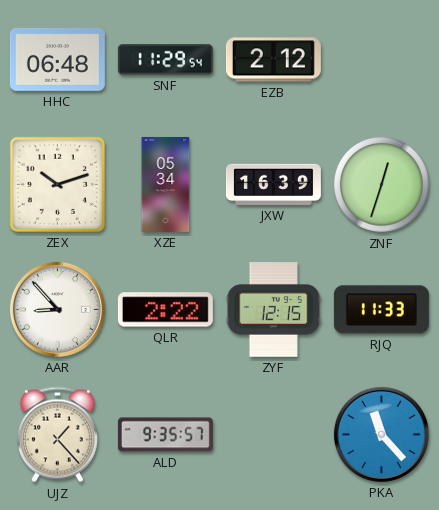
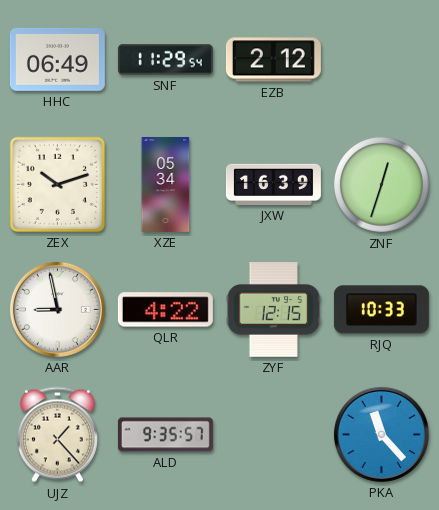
HHC: 06:48 -> 06:49
AAR: 8:53 -> 8:58
QLR: 2:22 -> 4:22
RJQ: 11:33 -> 10:33
